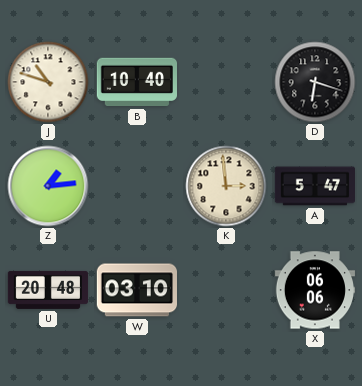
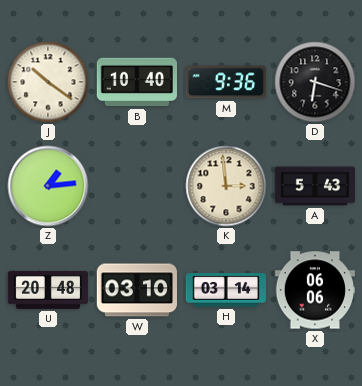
J: 10:48 -> 10:21
M: none -> 9:36
A: 5:47 -> 5:43
H: none -> 03:14
